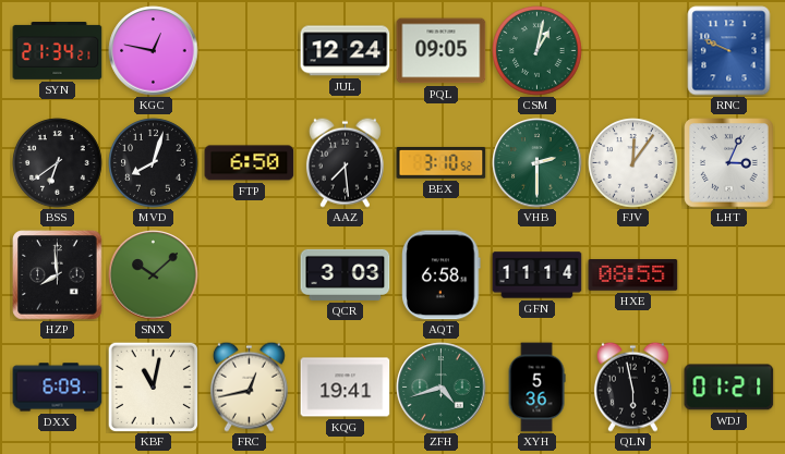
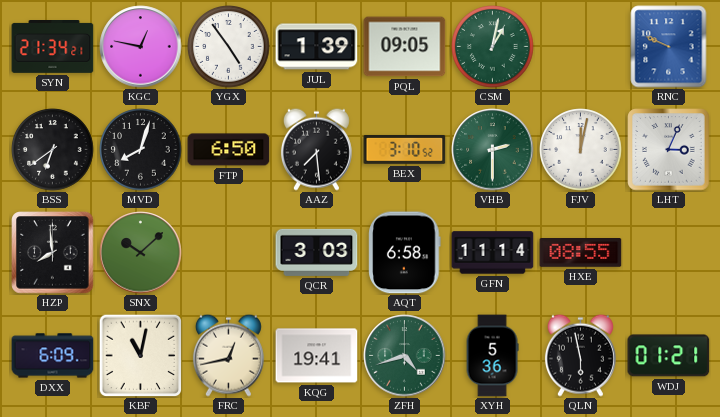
YGX: none -> 4:54
JUL: 12:24 -> 1:39
FJV: 12:06 -> 12:02
